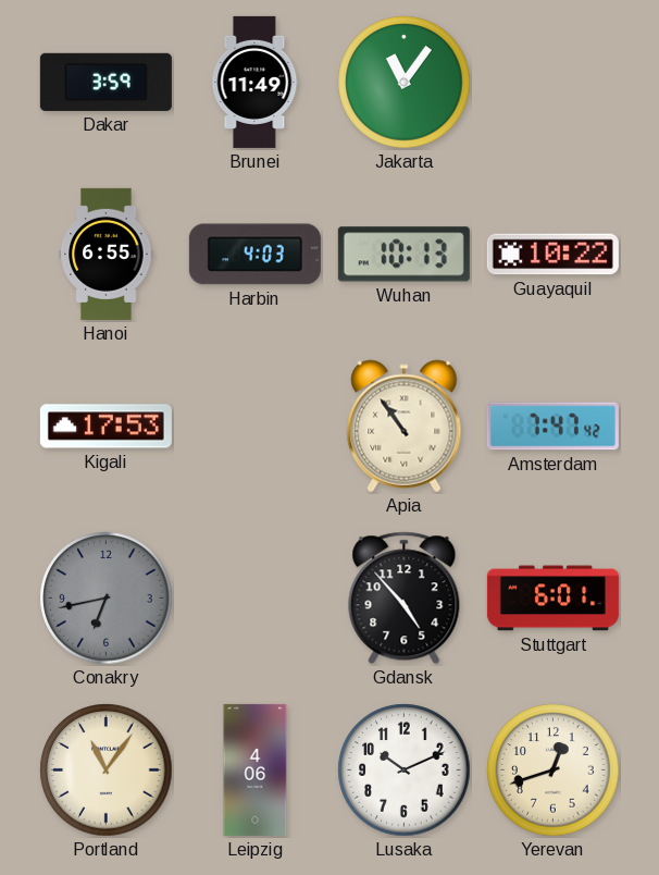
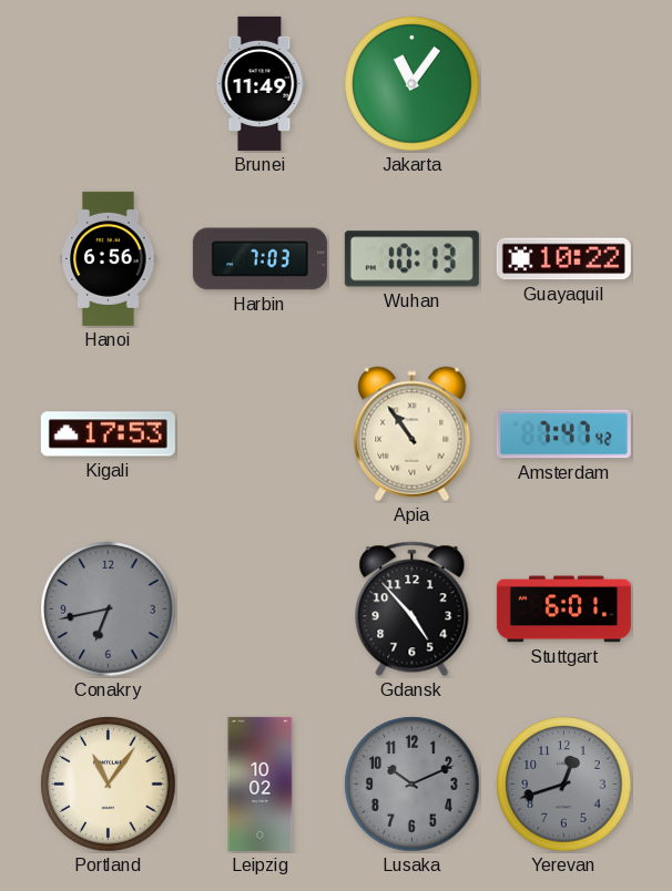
Dakar: 3:59 -> none
Hanoi: 6:55 -> 6:56
Harbin: 4:03 -> 7:03
Leipzig: 4:06 -> 10:02
Lusaka dial: white -> grey
Yerevan dial: cream -> grey
